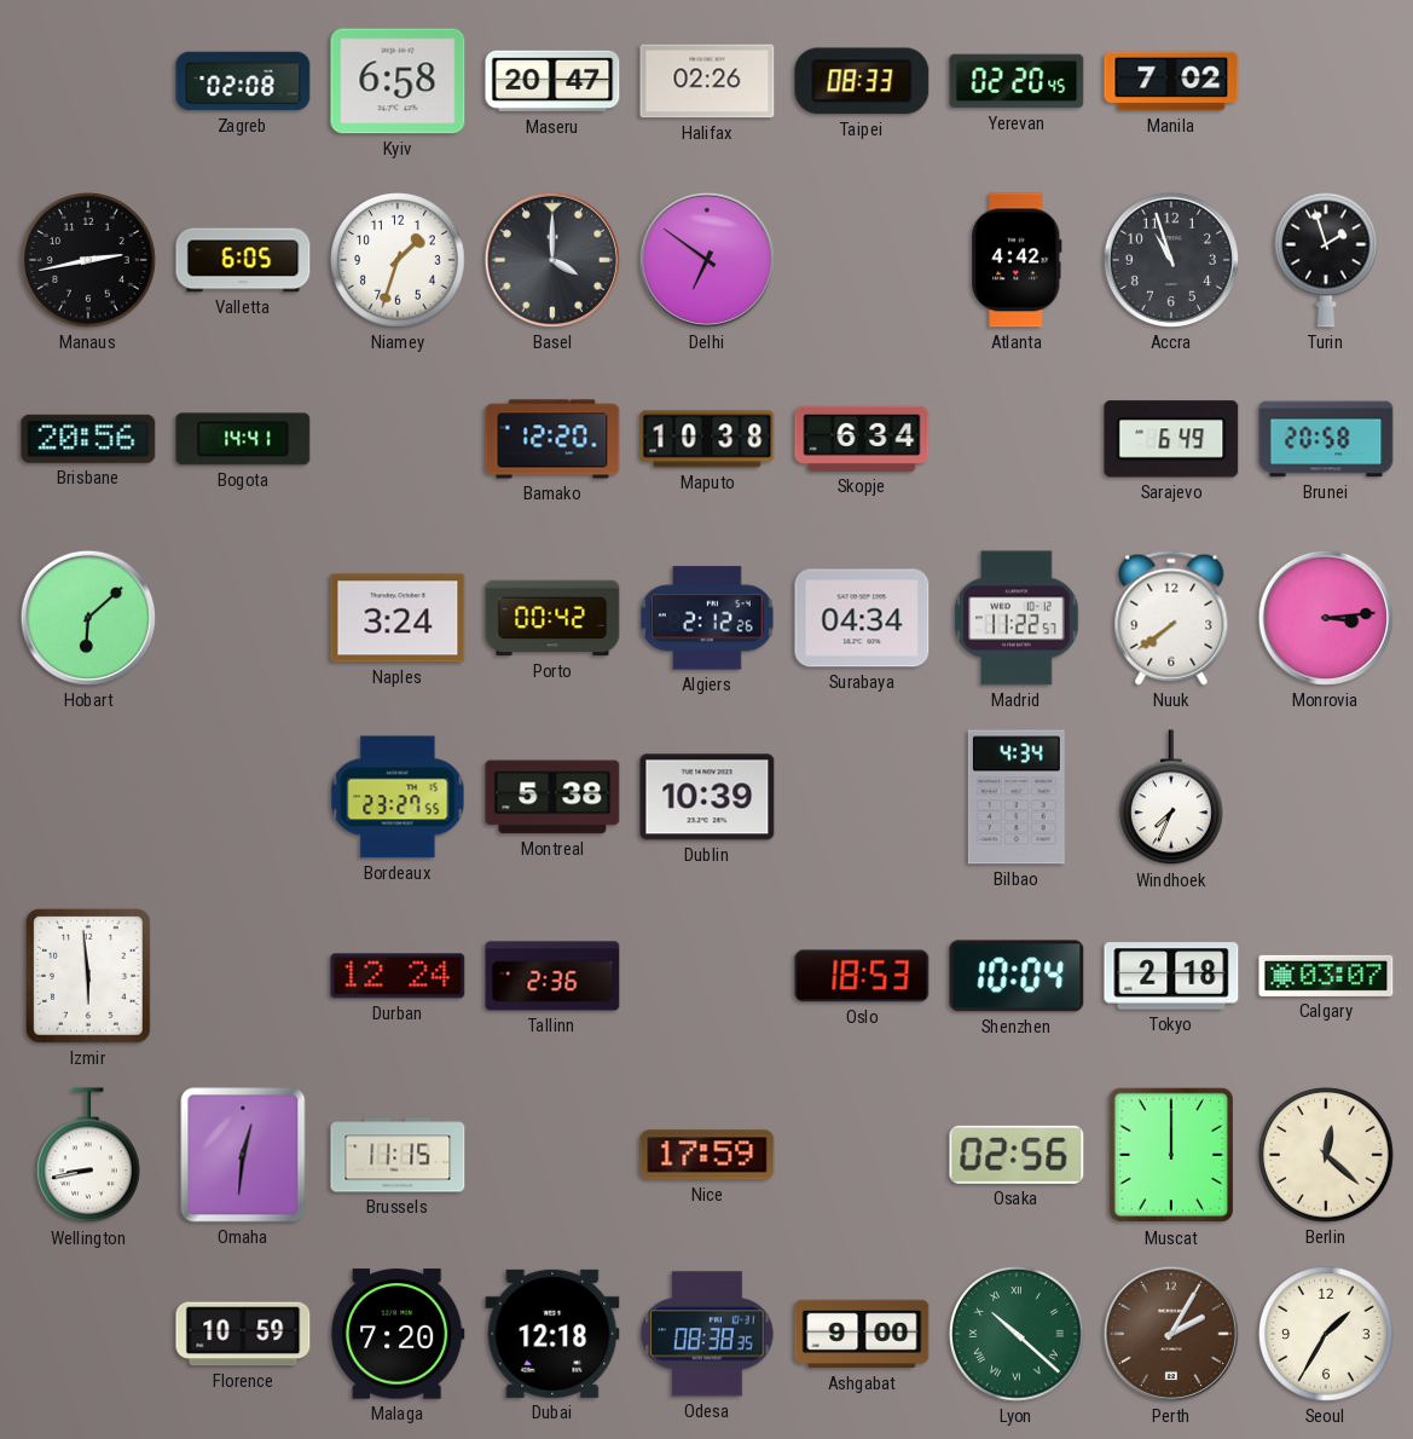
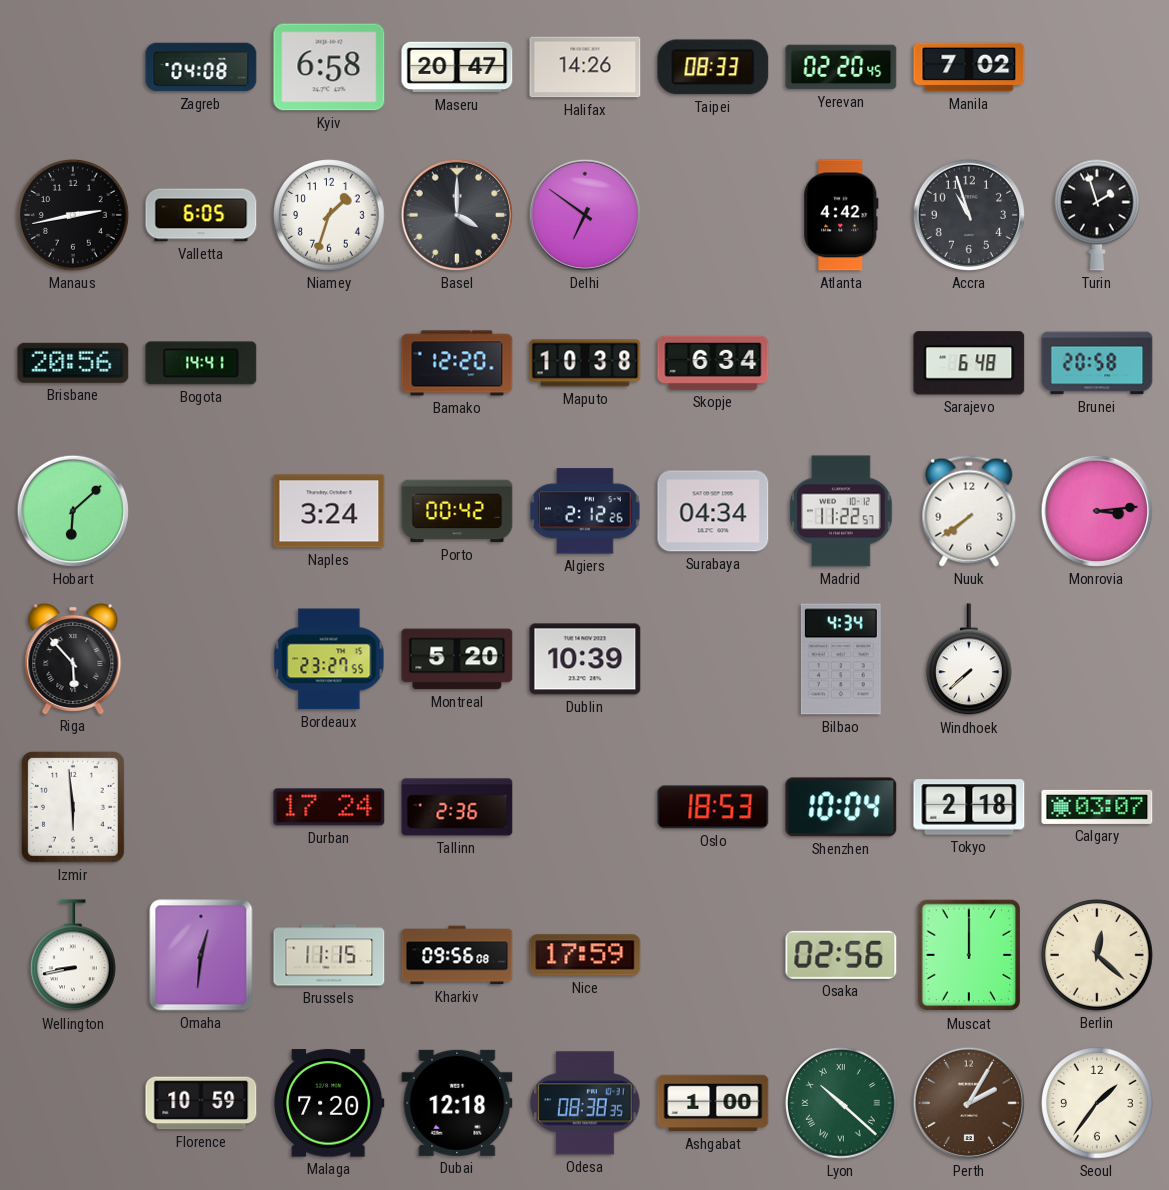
Zagreb: 02:08 -> 04:08
Halifax: 02:26 -> 14:26
Sarajevo: 6:49 -> 6:48
Riga: none -> 5:53
Montreal: 5:38 -> 5:20
Windhoek: 7:34 -> 7:38
Durban: 12:24 -> 17:24
Kharkiv: none -> 09:56
Ashgabat: 9:00 -> 1:00
Seoul: 1:35 -> 1:36
